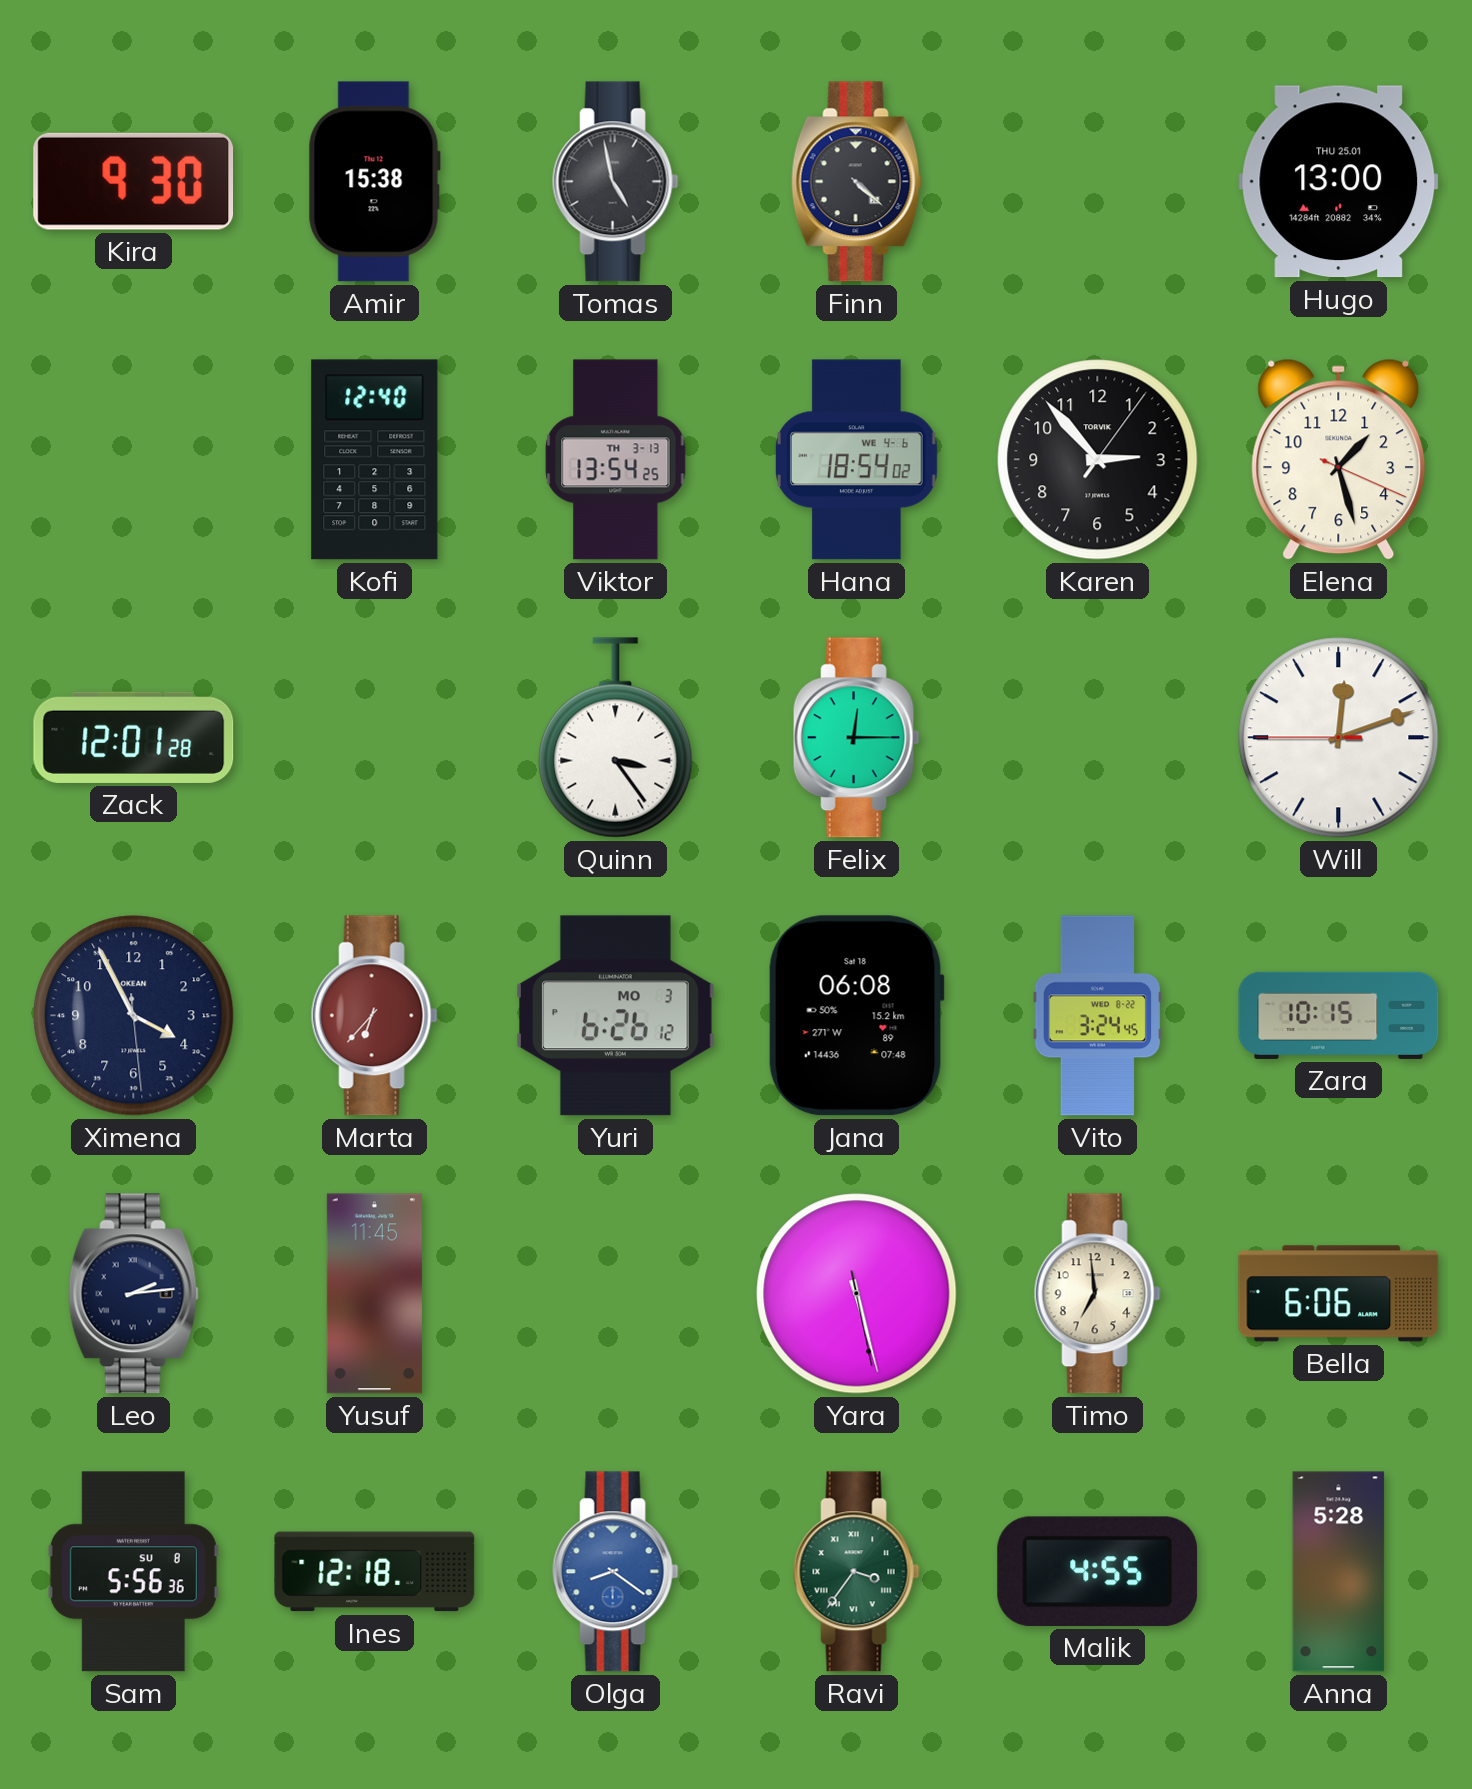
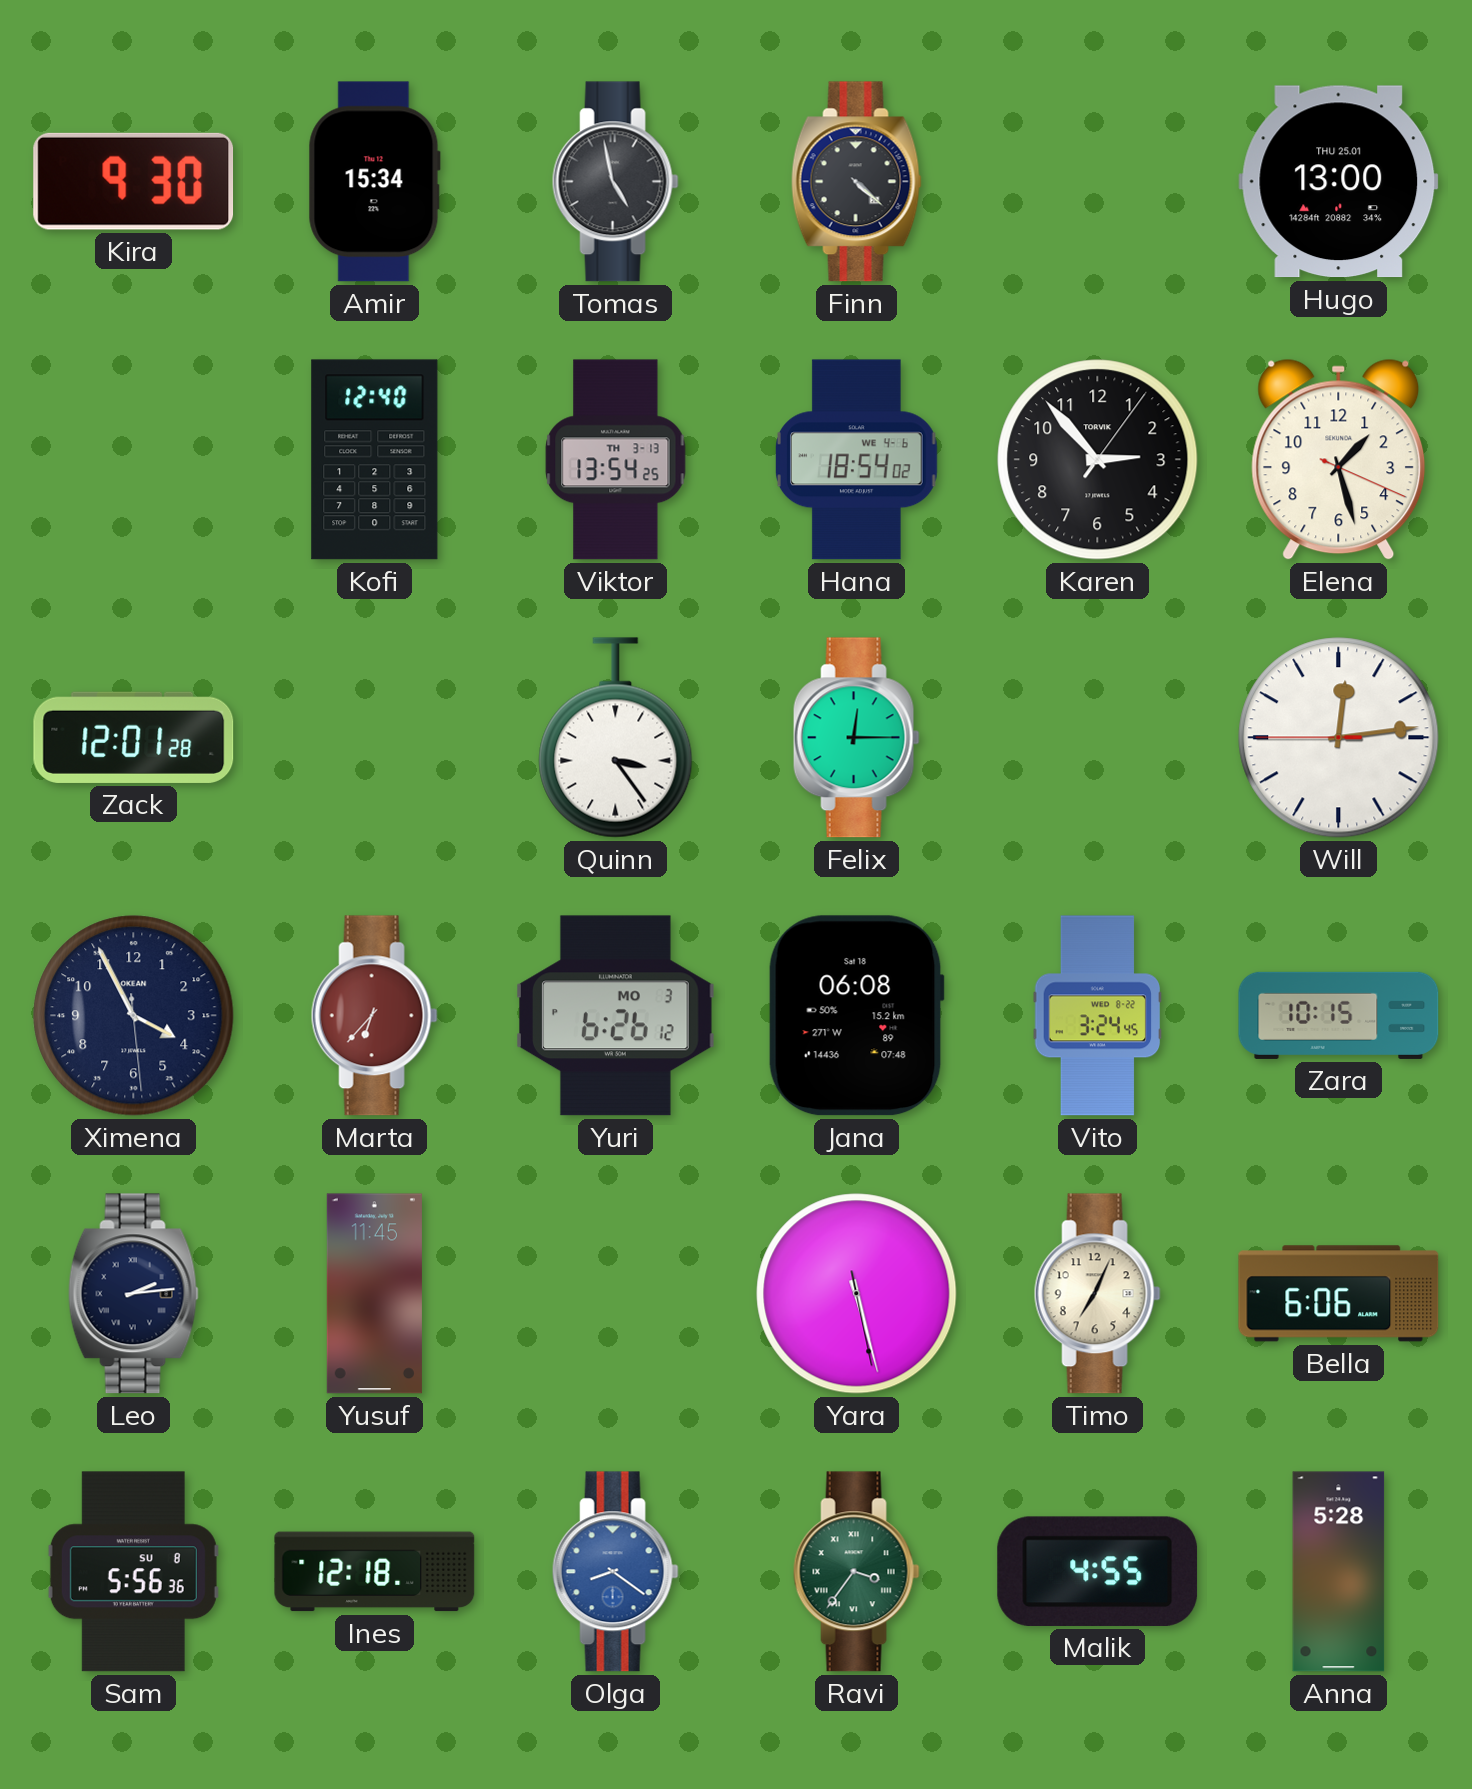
Amir: 15:38 -> 15:34
Will: 12:11 -> 12:13
Timo: 6:59 -> 7:04
